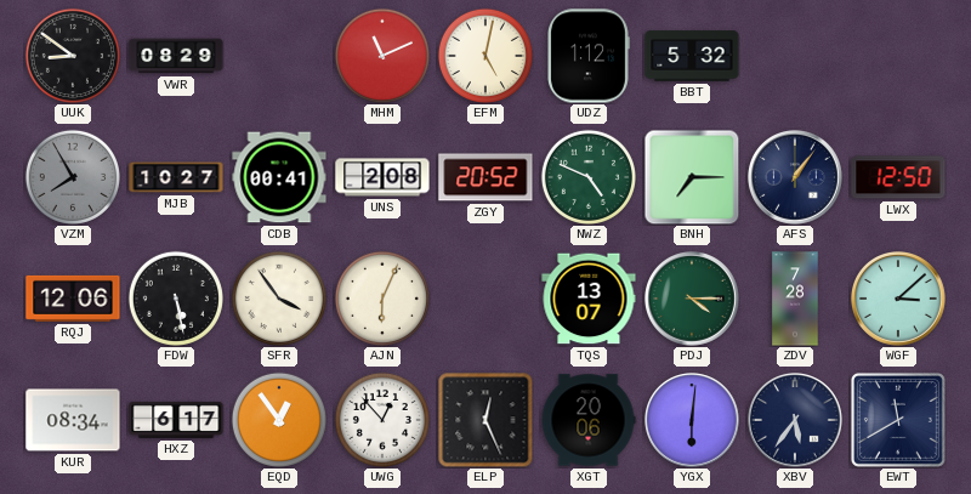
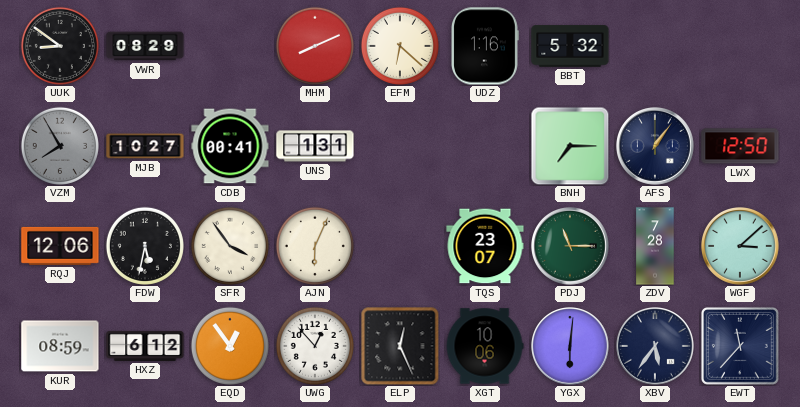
MHM: 11:11 -> 8:11
EFM: 5:02 -> 6:22
UDZ: 1:12 -> 1:16
UNS: 2:08 -> 1:31
ZGY: 20:52 -> none
NWZ: 4:49 -> none
FDW: 5:28 -> 5:32
TQS: 13:07 -> 23:07
PDJ: 4:15 -> 11:15
KUR: 08:34 -> 08:59
HXZ: 6:17 -> 6:12
XGT: 20:06 -> 10:06
EWT: 11:40 -> 11:37
